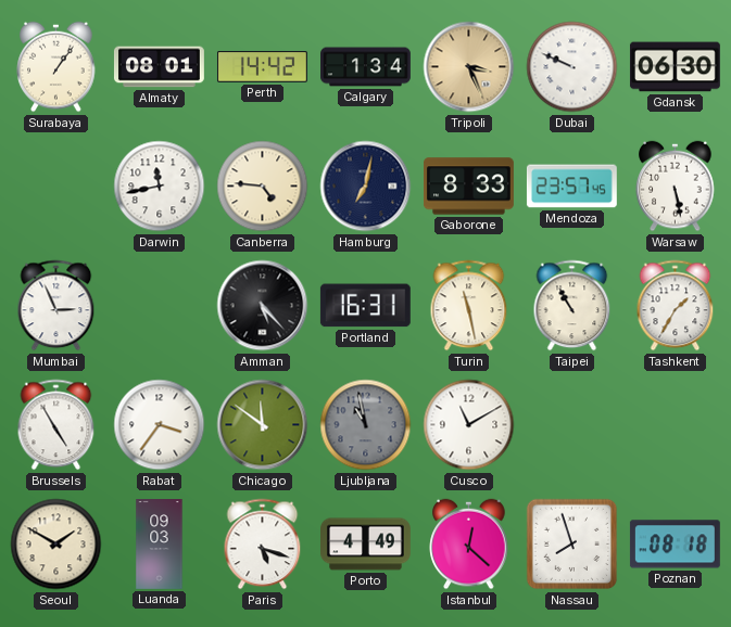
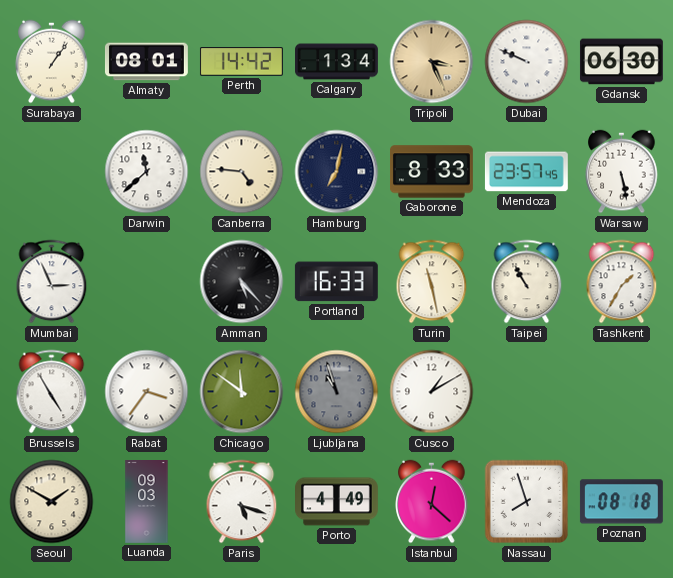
Darwin: 11:43 -> 11:38
Portland: 16:31 -> 16:33
Ljubljana: 10:58 -> 10:57
Cusco: 11:10 -> 1:10
